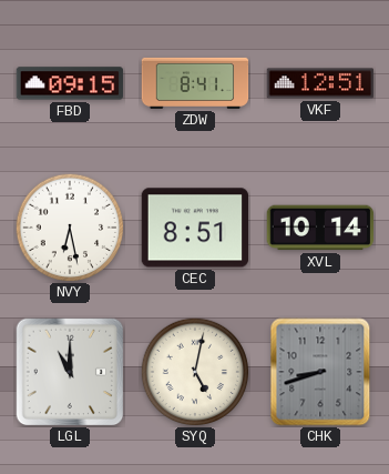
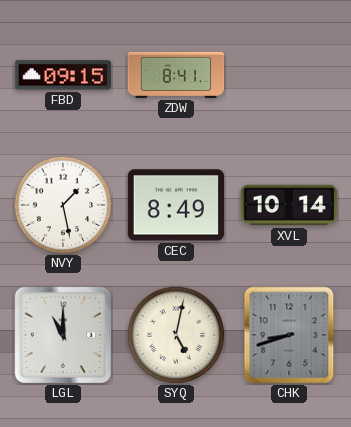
VKF: 12:51 -> none
NVY: 6:28 -> 1:28
CEC: 8:51 -> 8:49
